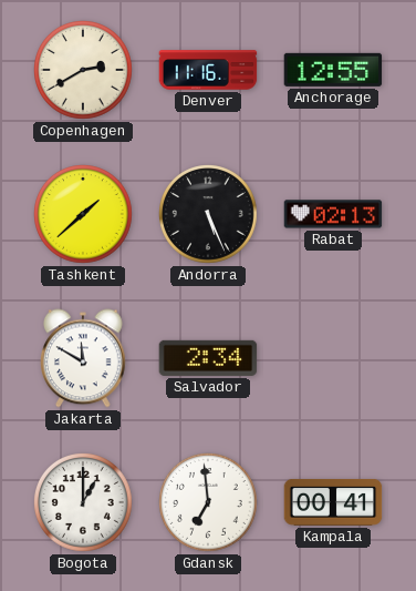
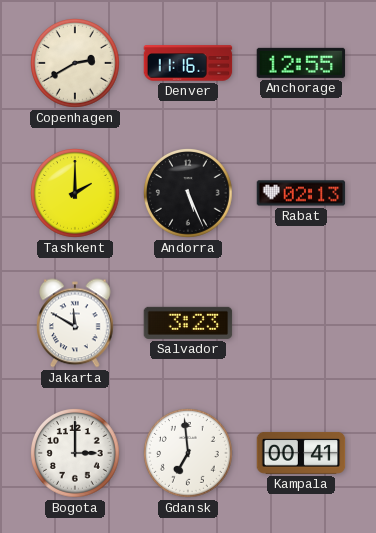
Tashkent: 1:38 -> 2:00
Salvador: 2:34 -> 3:23
Bogota: 1:00 -> 3:00
